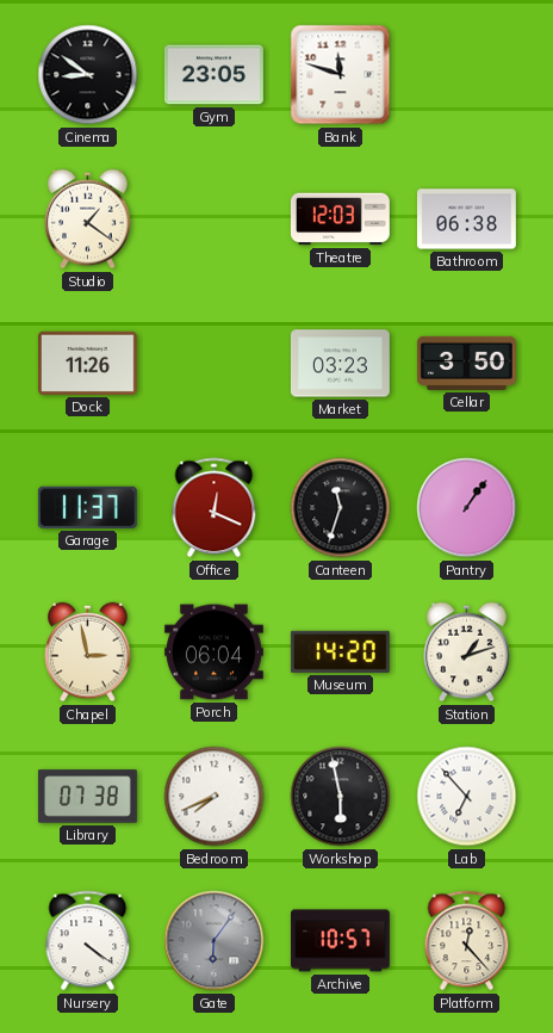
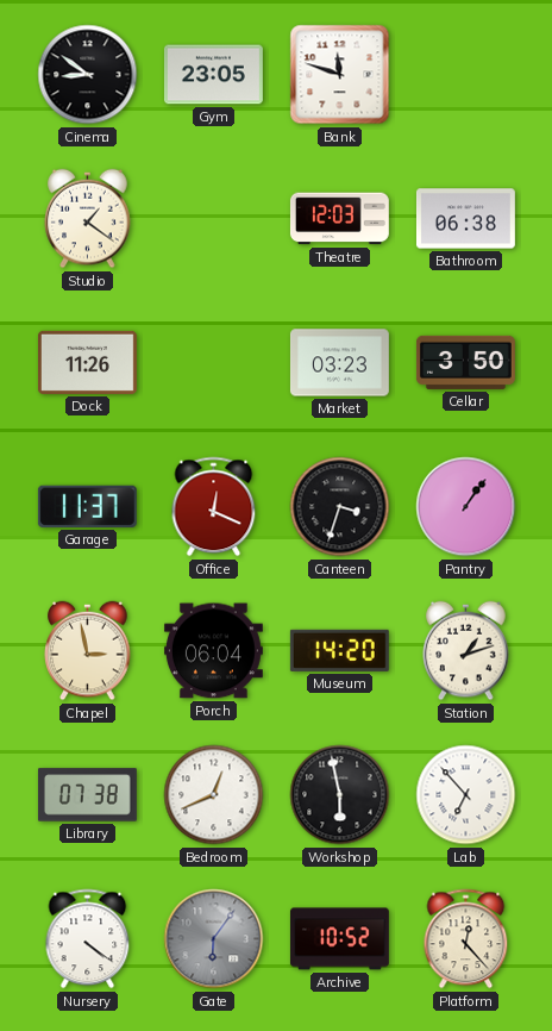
Canteen: 11:33 -> 3:33
Bedroom: 7:41 -> 12:41
Archive: 10:57 -> 10:52
